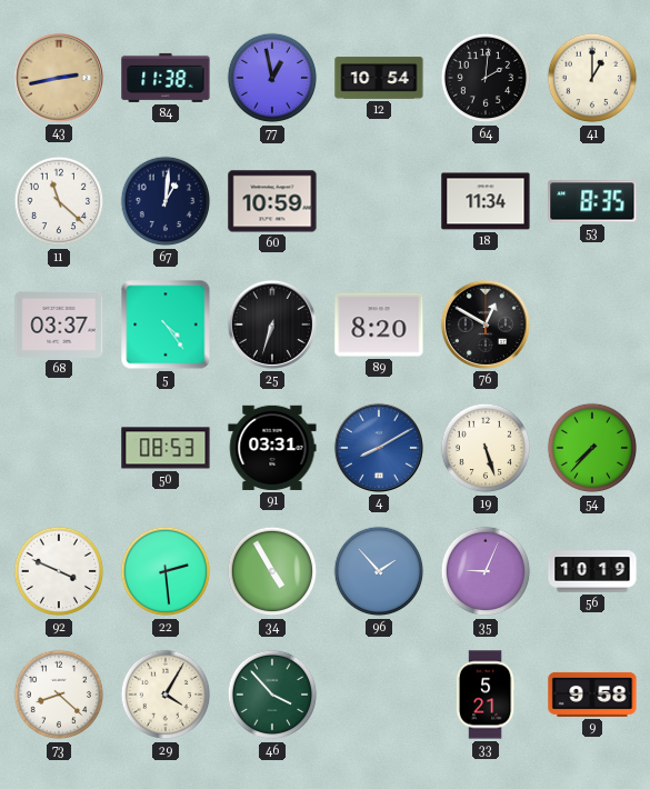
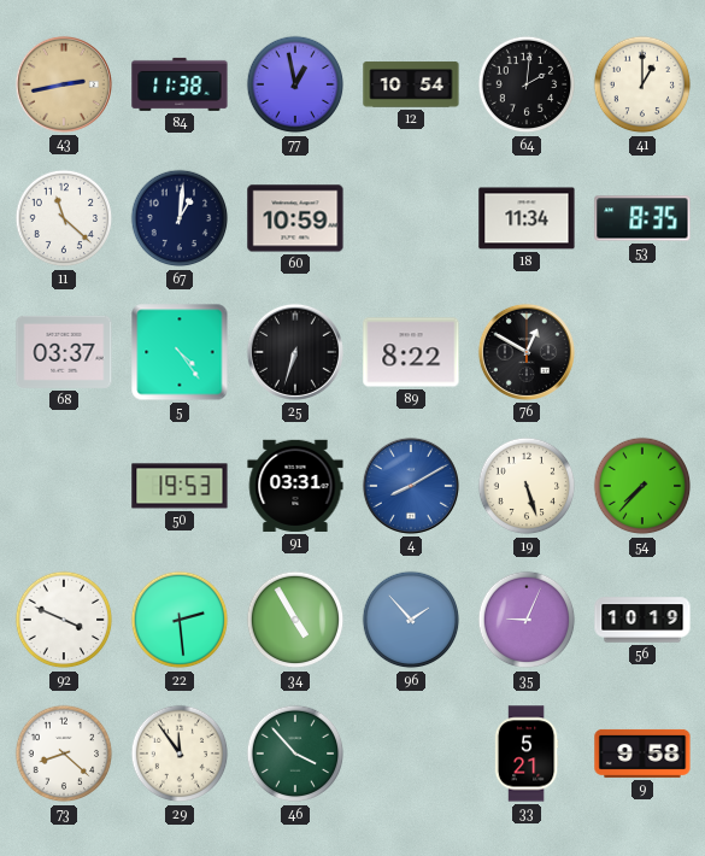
89: 8:20 -> 8:22
50: 08:53 -> 19:53
29: 4:05 -> 11:54
